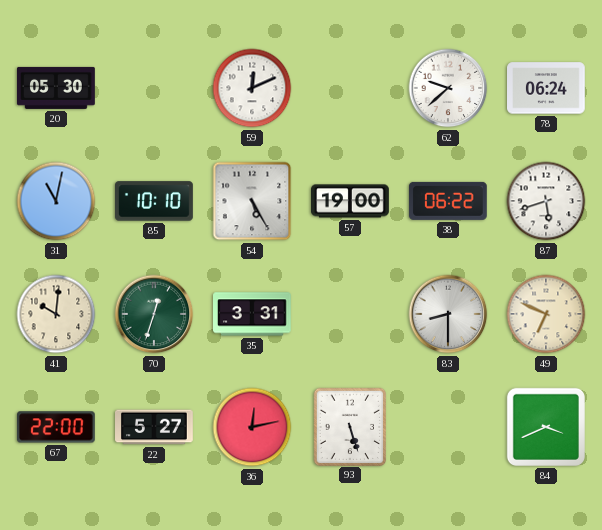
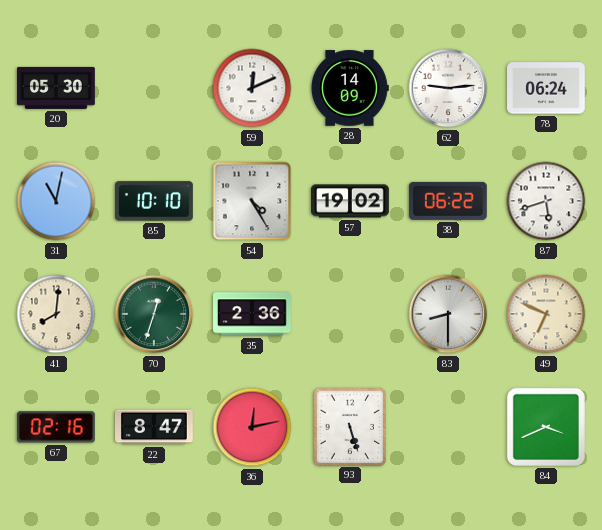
28: none -> 14:09
62: 9:38 -> 9:14
54: 5:25 -> 4:25
57: 19:00 -> 19:02
41: 10:01 -> 8:01
35: 3:31 -> 2:36
67: 22:00 -> 02:16
22: 5:27 -> 8:47
